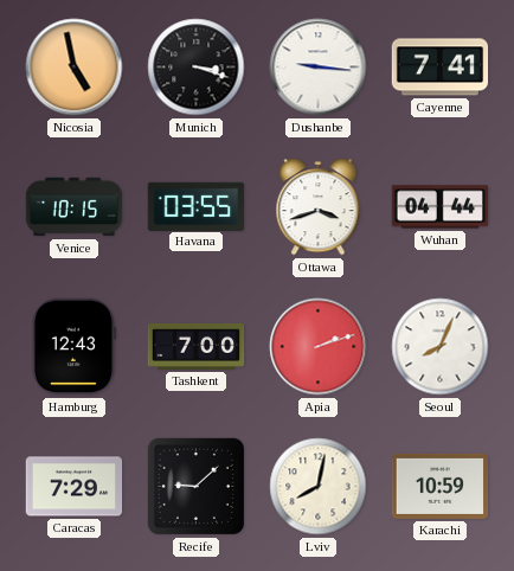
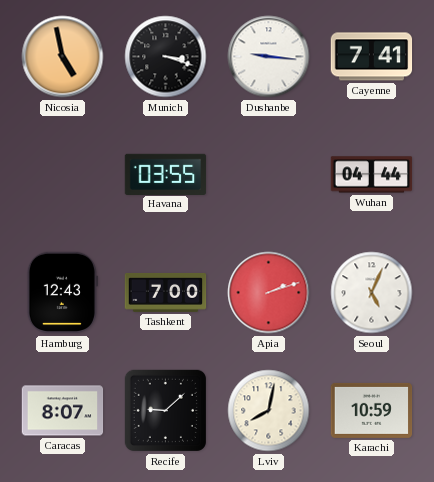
Venice: 10:15 -> none
Ottawa: 3:42 -> none
Seoul: 8:04 -> 5:04
Caracas: 7:29 -> 8:07
